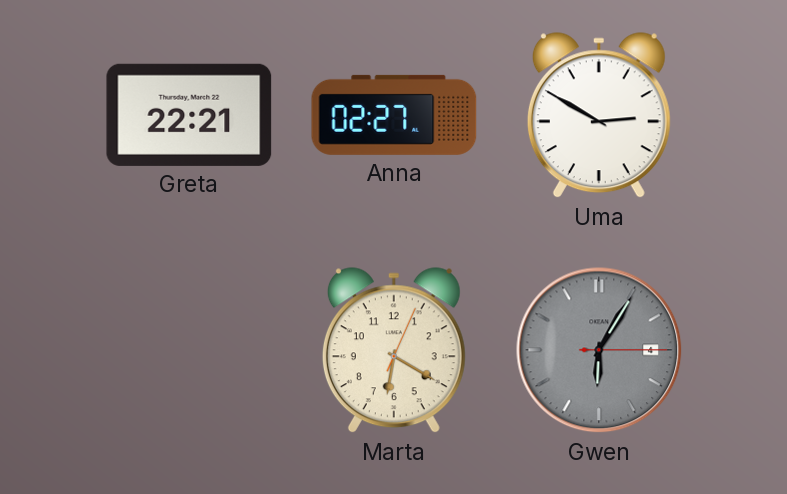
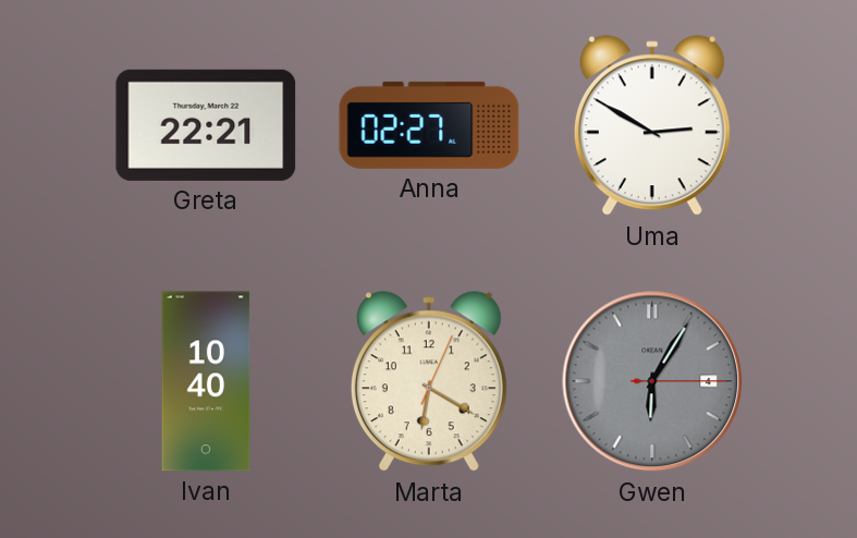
Ivan: none -> 10:40
